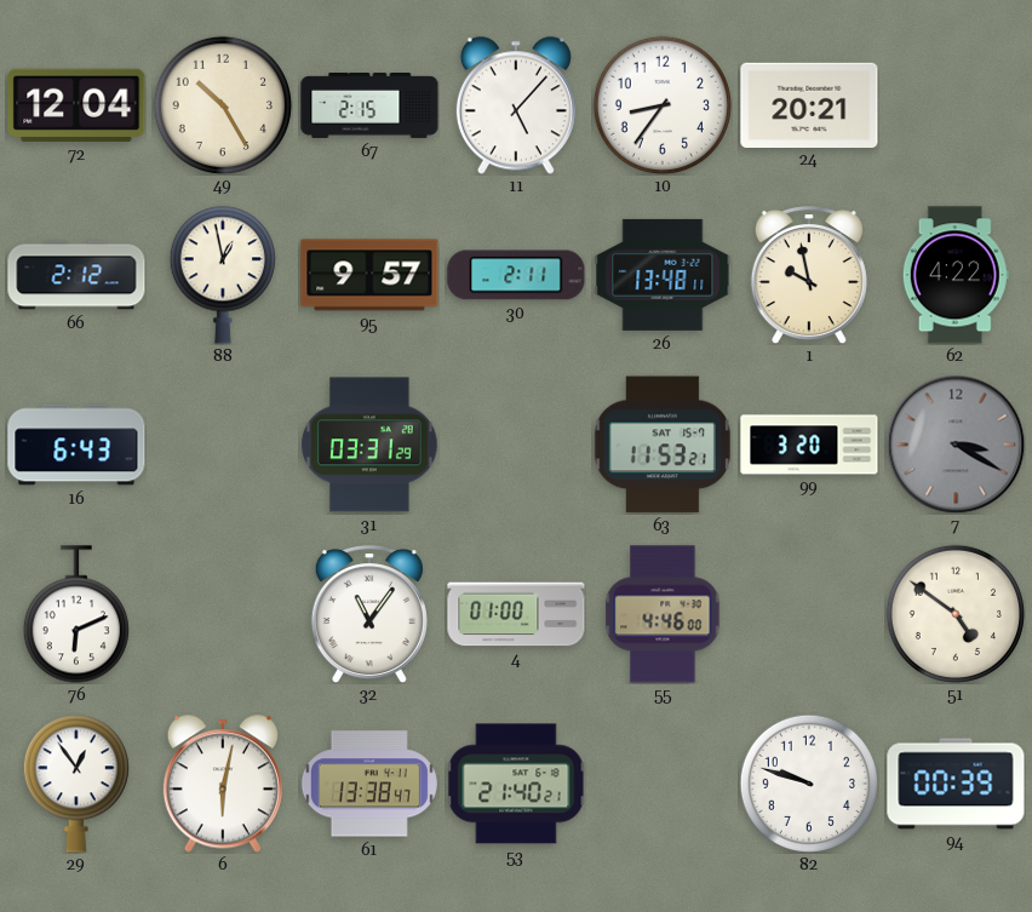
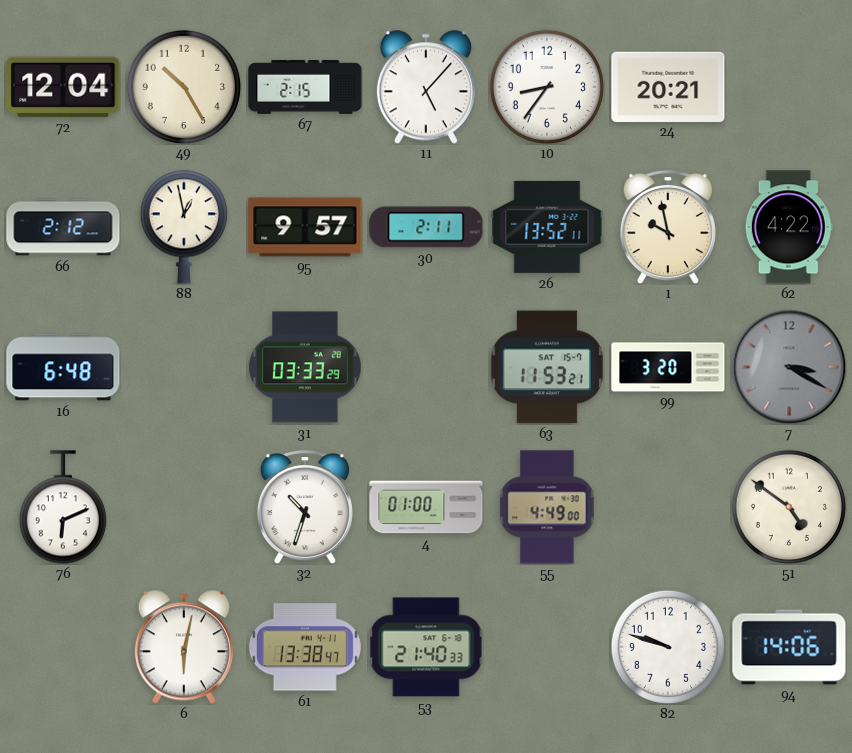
26: 13:48 -> 13:52
16: 6:43 -> 6:48
31: 03:31 -> 03:33
32: 11:06 -> 10:33
55: 4:46 -> 4:49
29: 12:54 -> none
53: 21:40:21 -> 21:40:33
94: 00:39 -> 14:06
